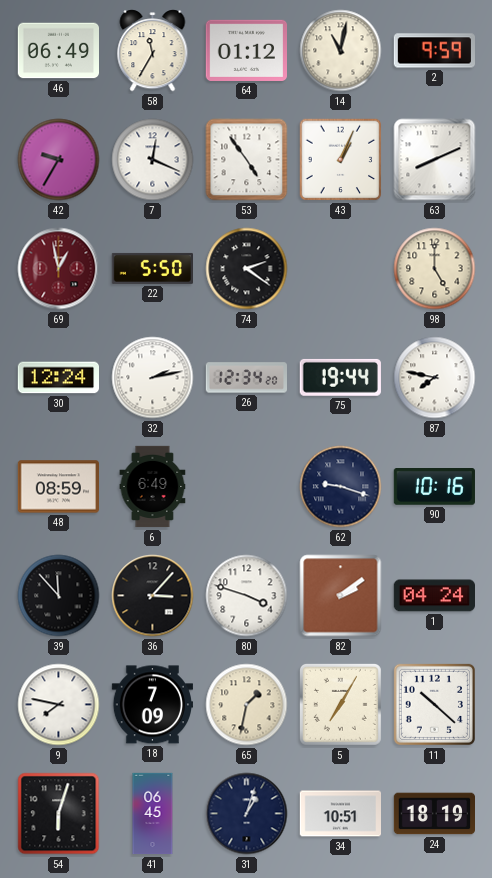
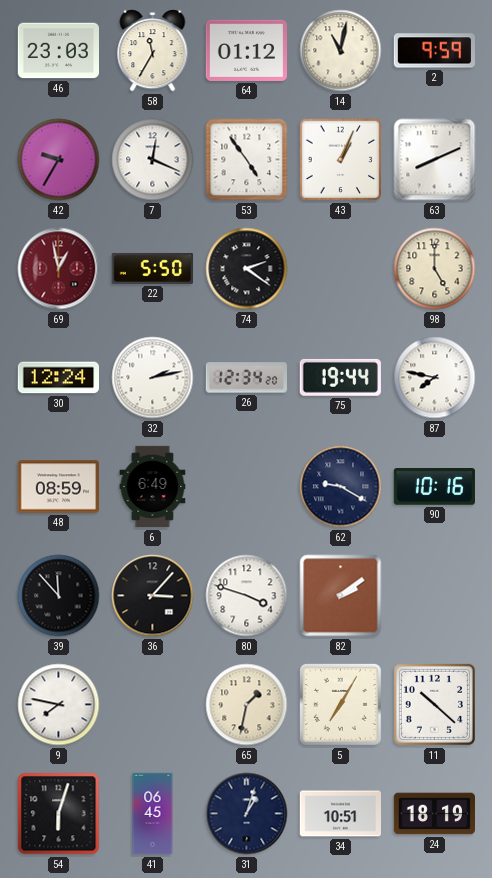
46: 06:49 -> 23:03
62: 9:18 -> 9:20
1: 04:24 -> none
18: 7:09 -> none
